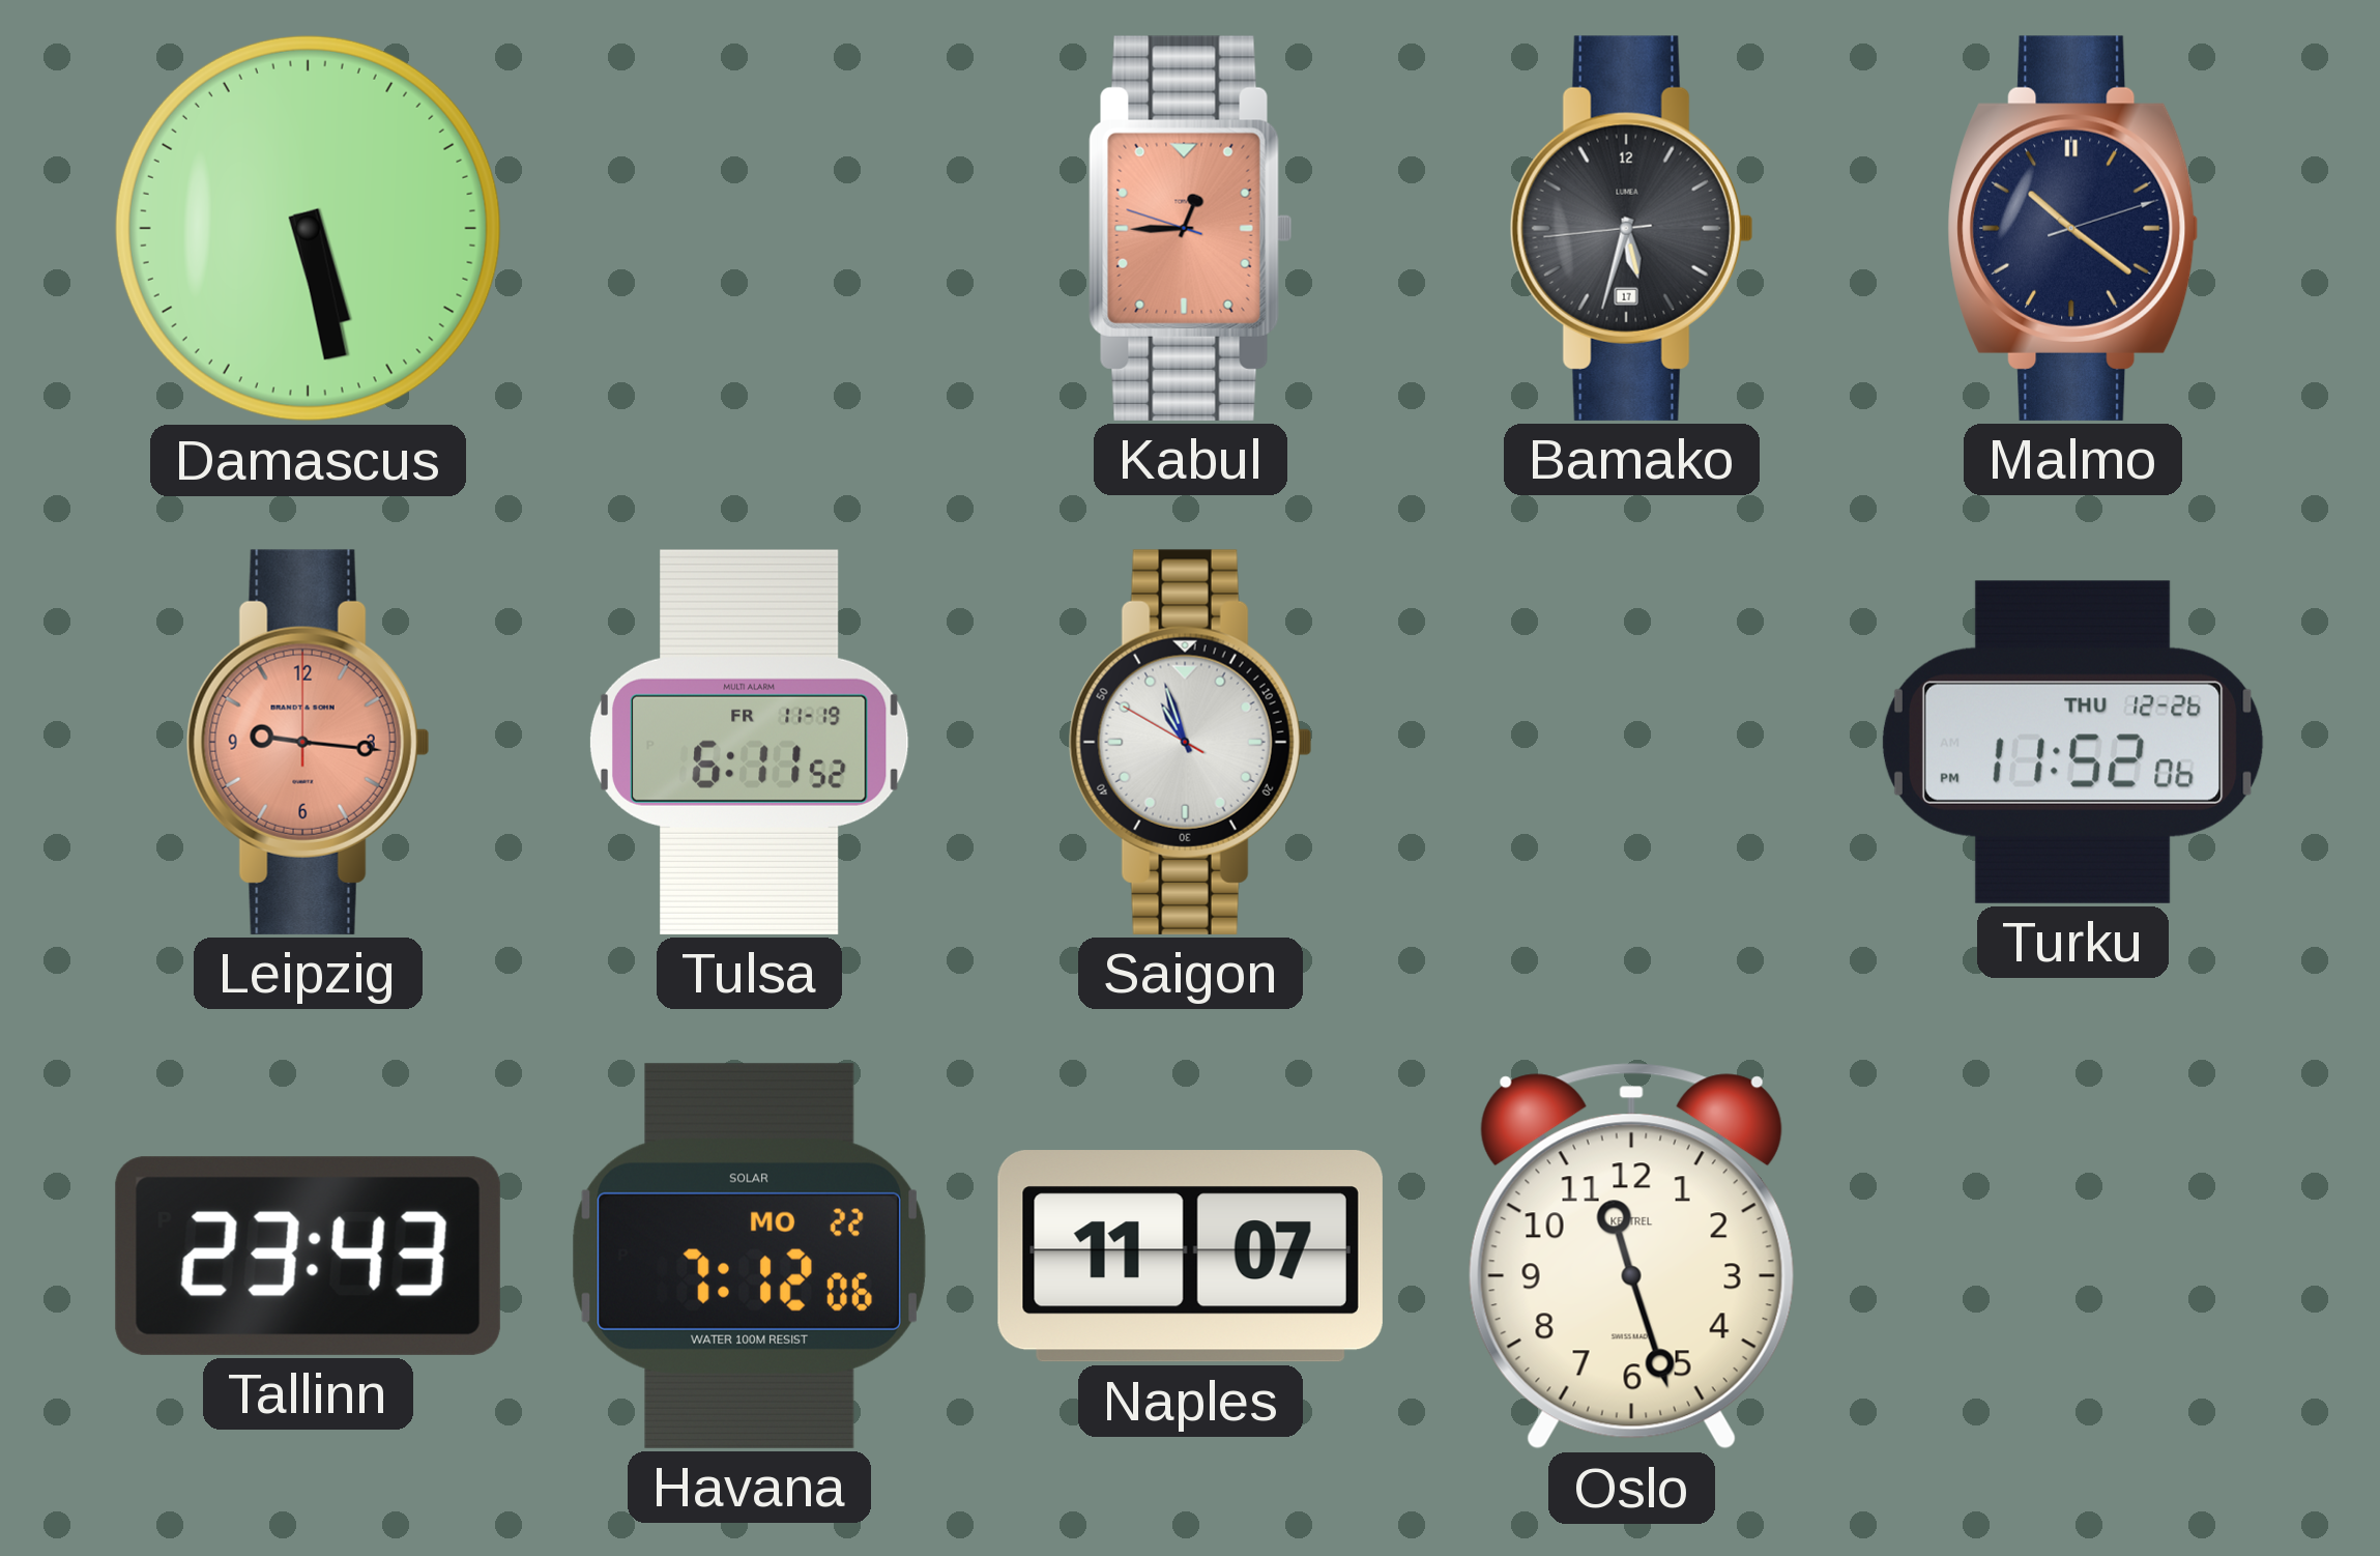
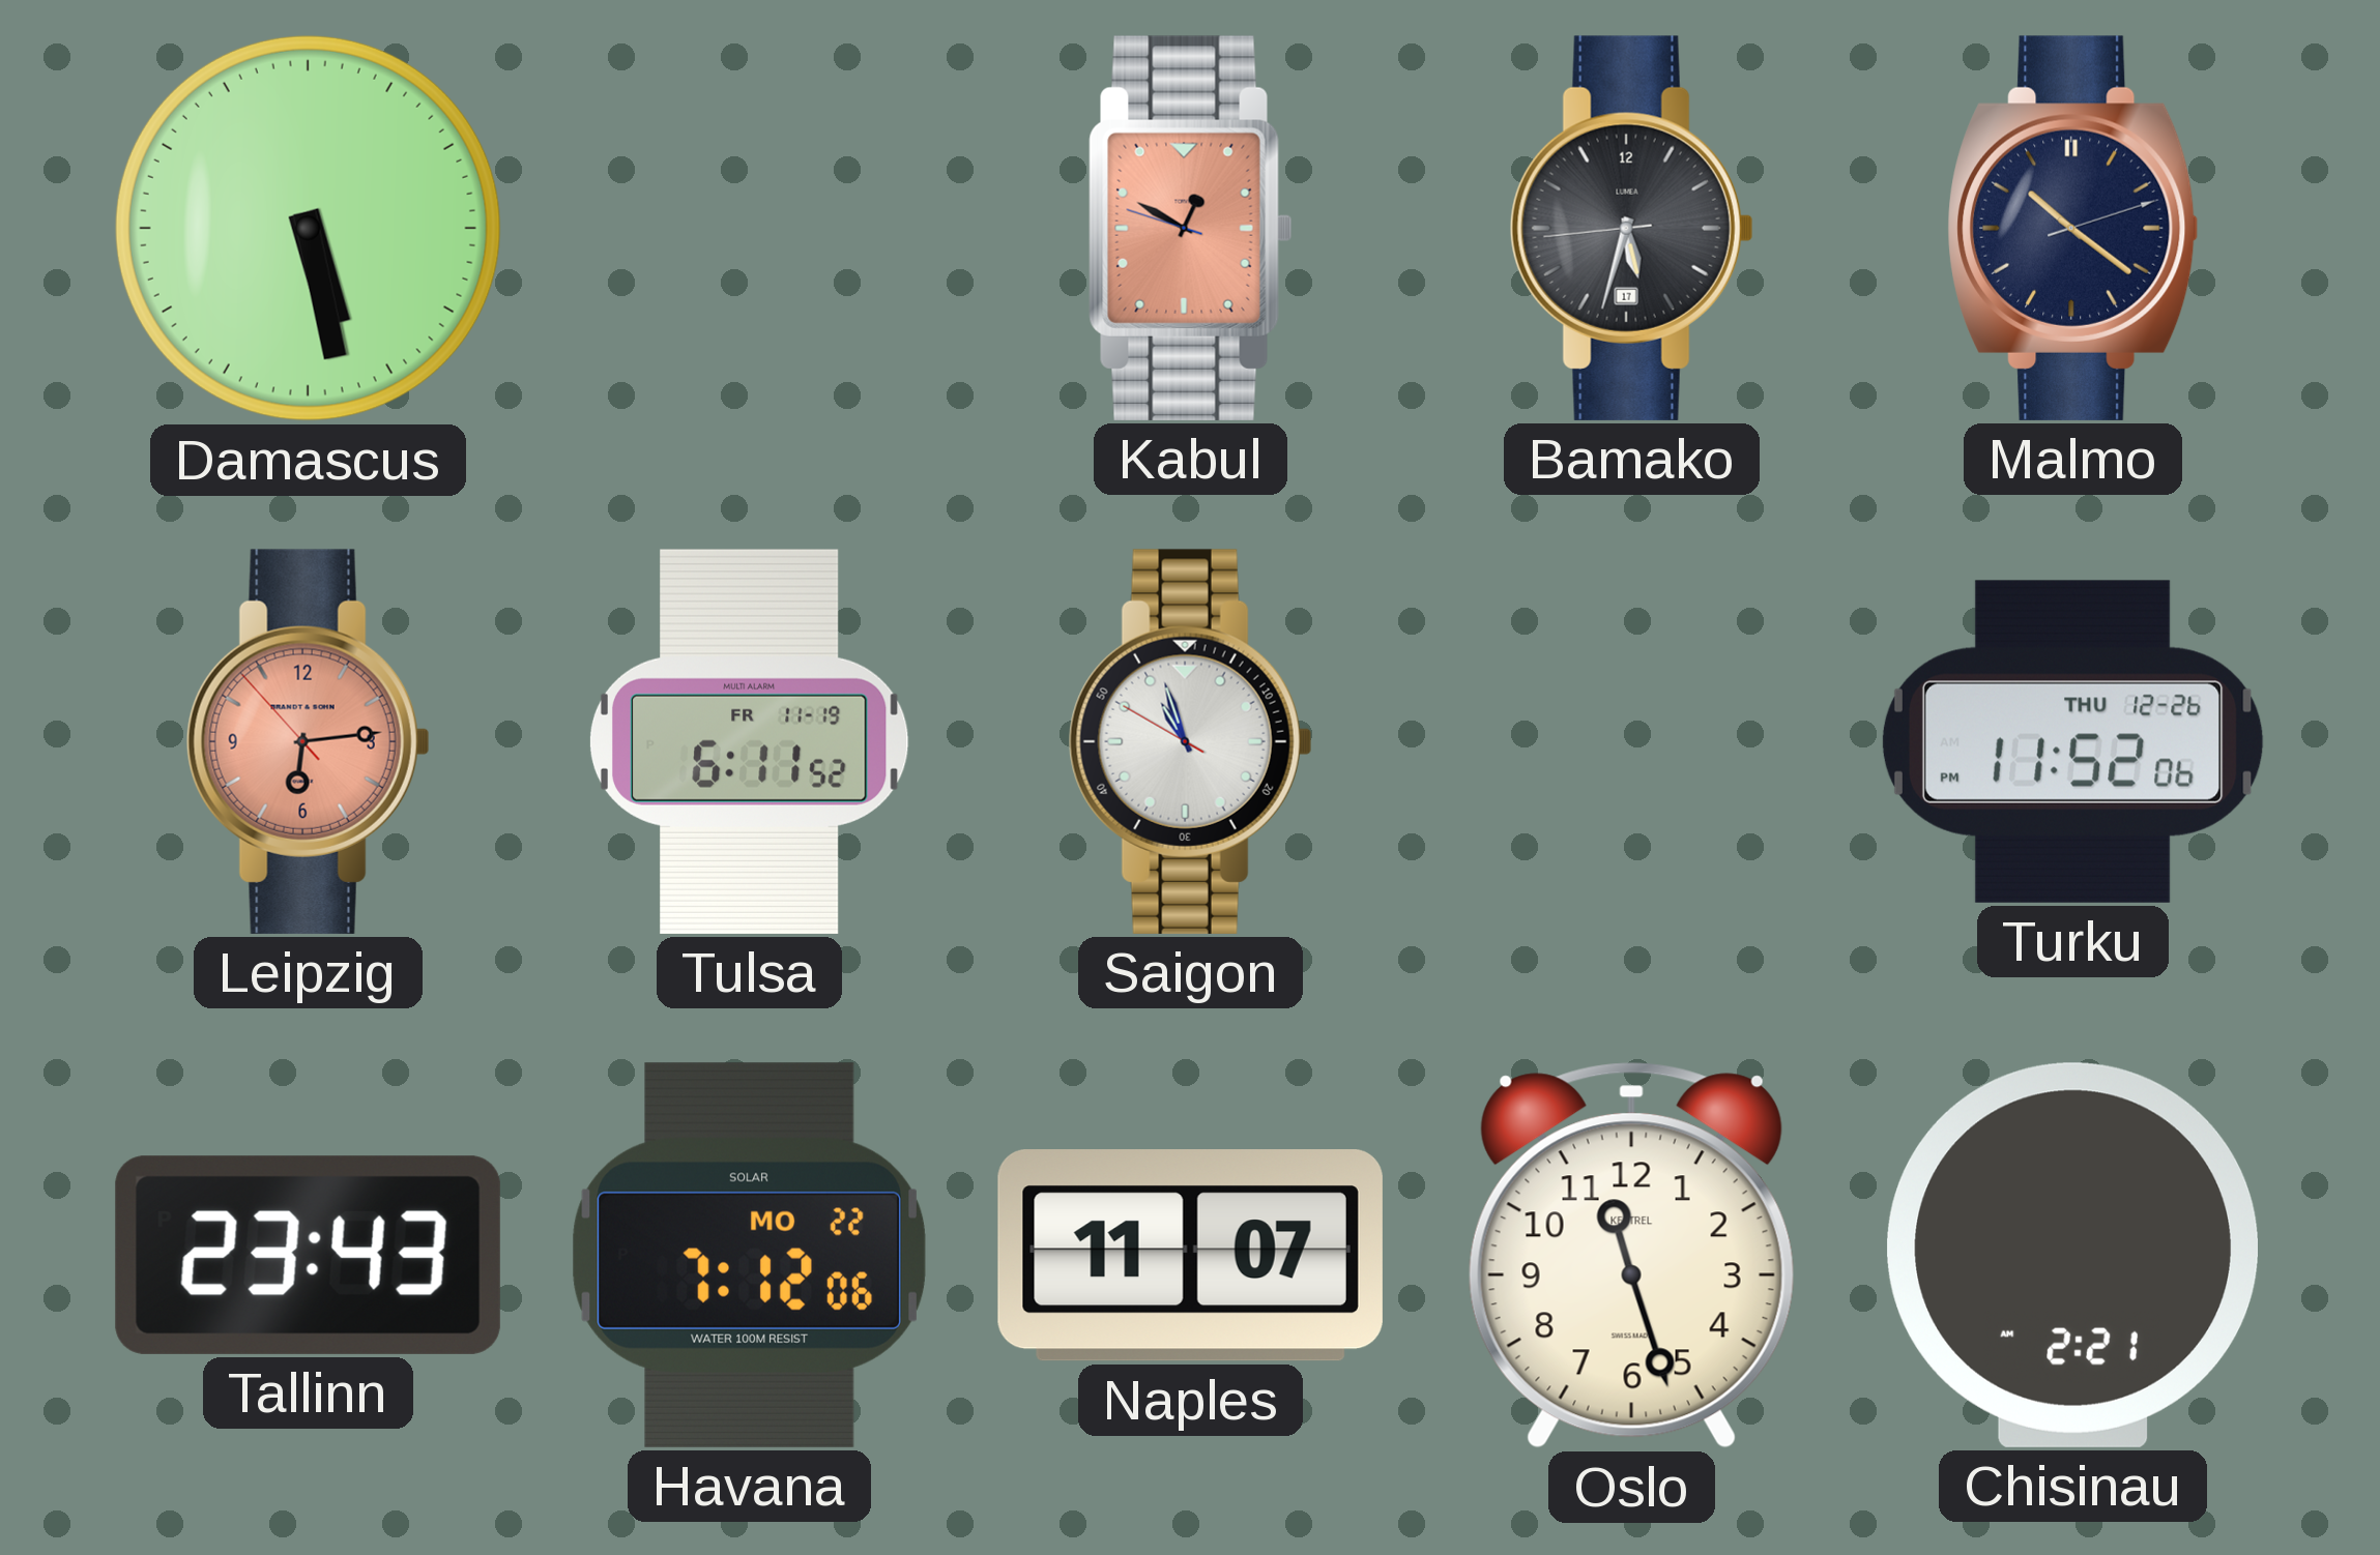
Kabul: 12:44 -> 12:49
Leipzig: 9:16 -> 6:13
Chisinau: none -> 2:21
